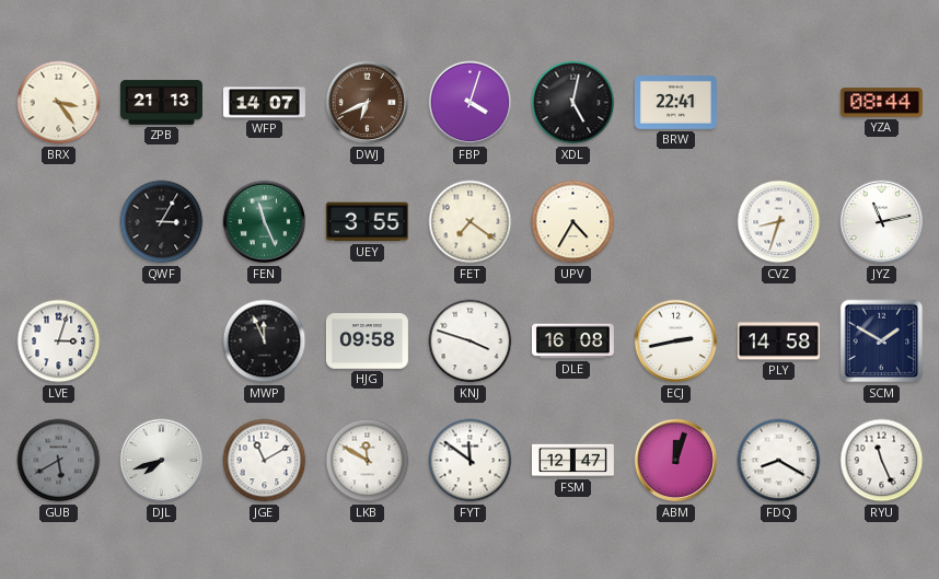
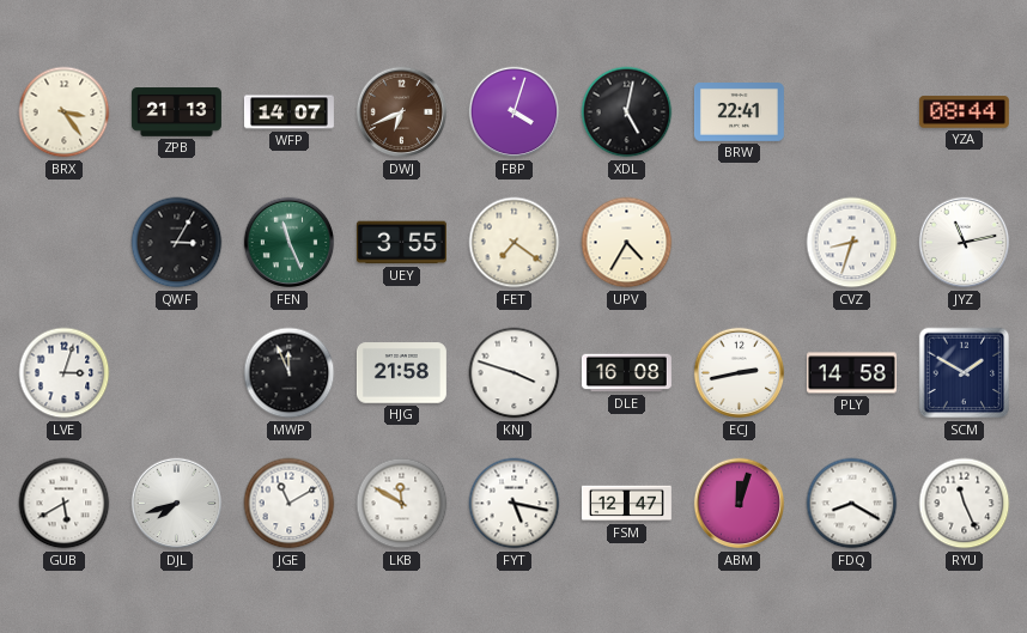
HJG: 09:58 -> 21:58
GUB dial: grey -> white
FYT: 11:51 -> 5:17
